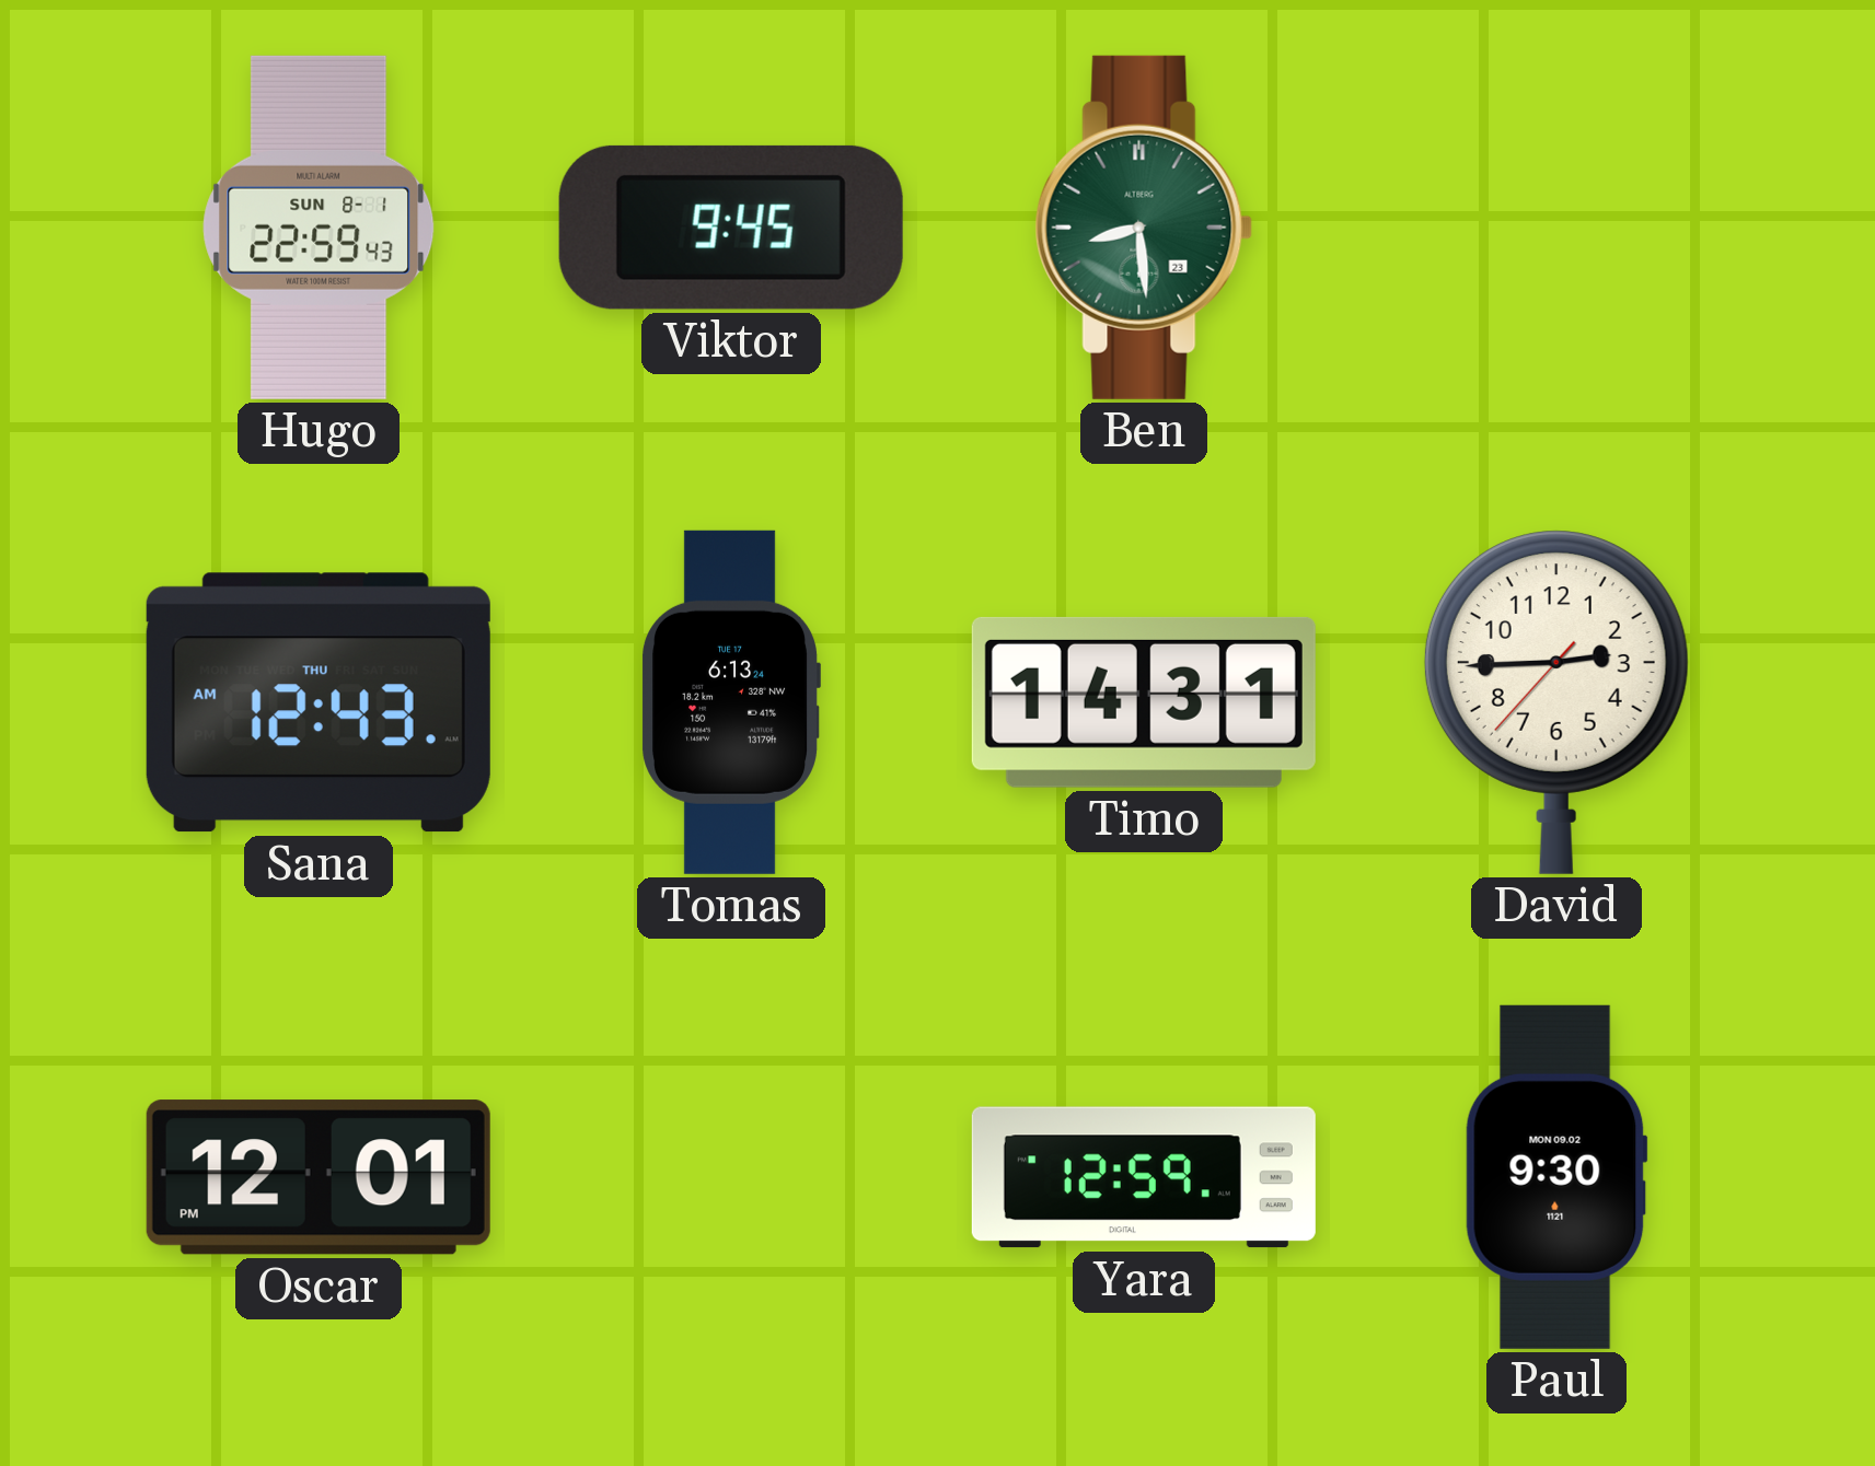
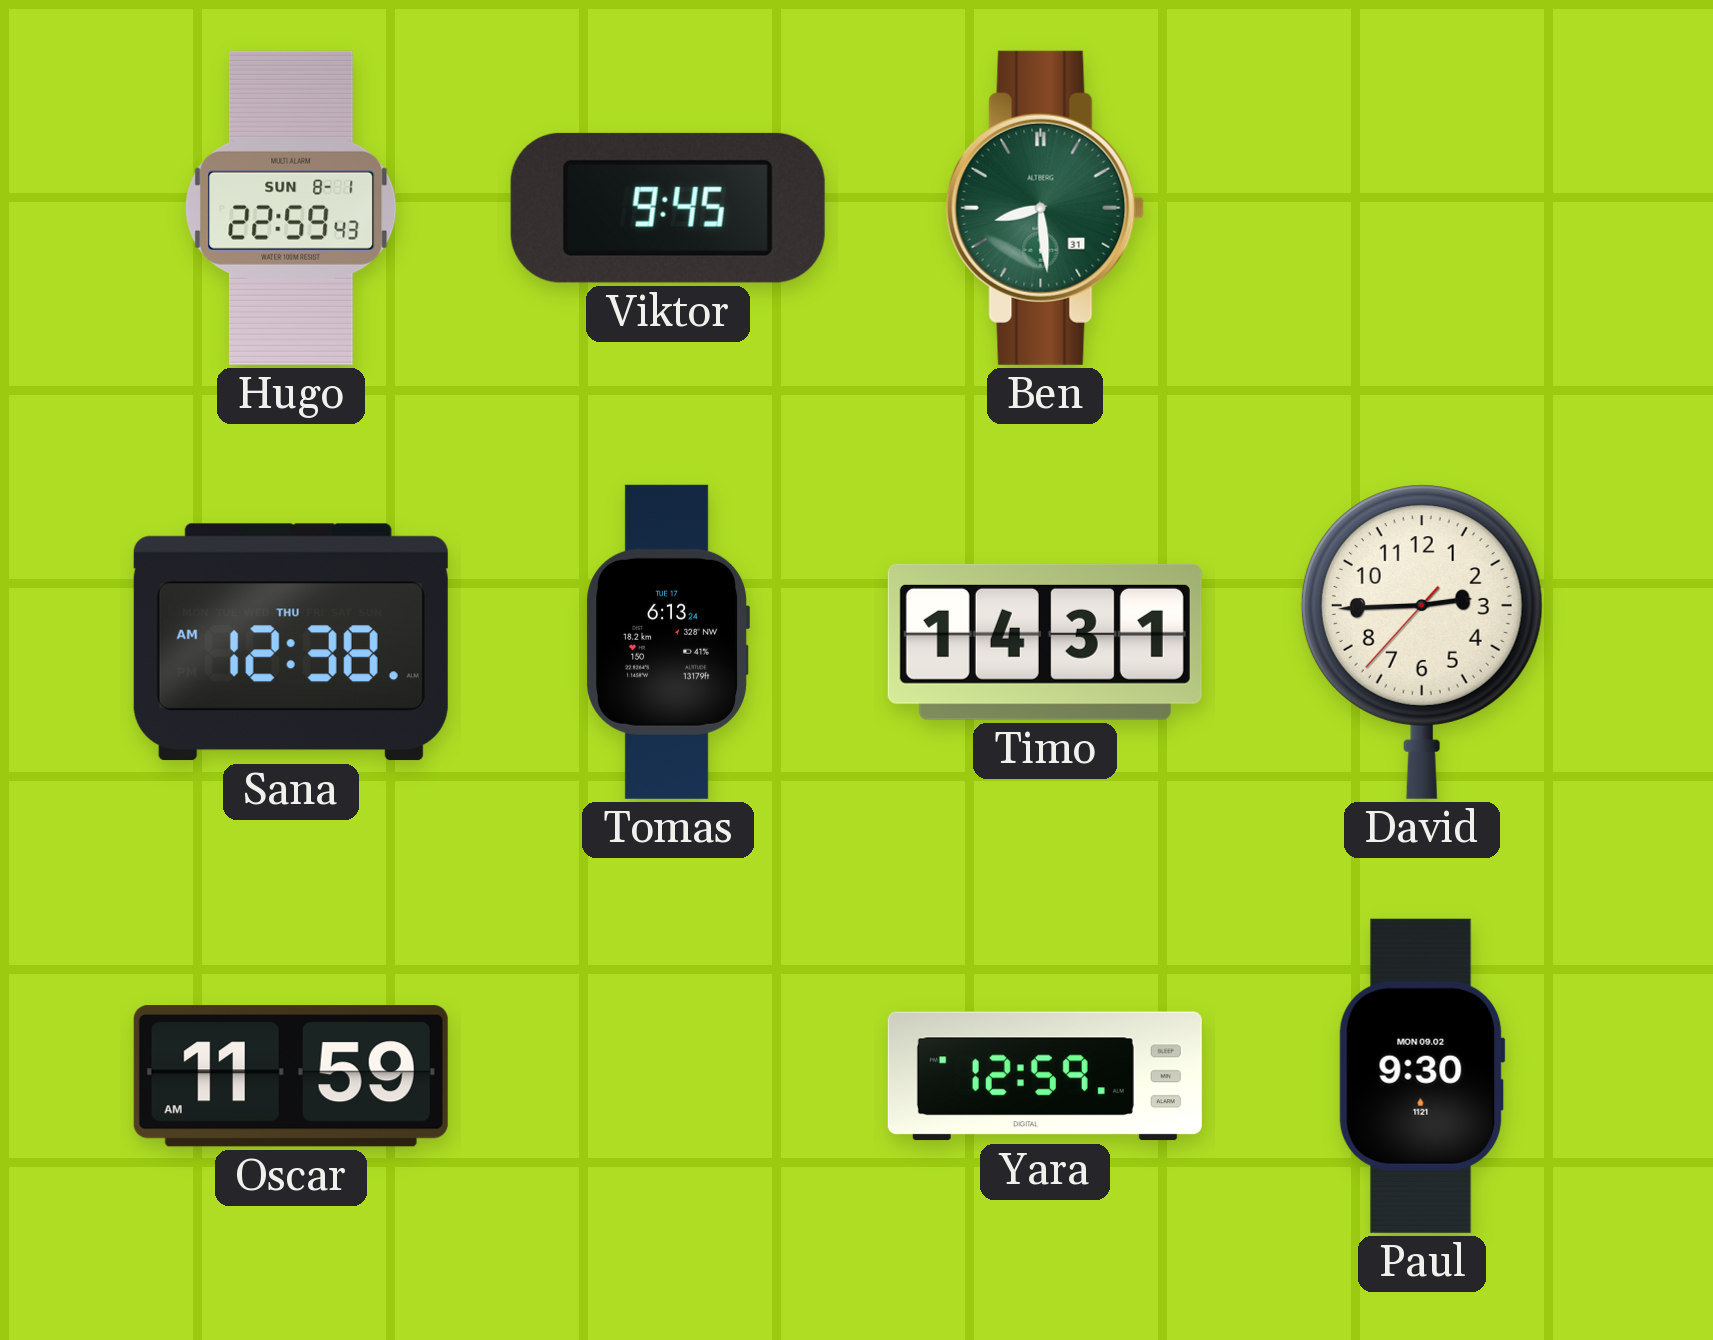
Ben date: 23 -> 31
Sana: 12:43 -> 12:38
Oscar: 12:01 -> 11:59
